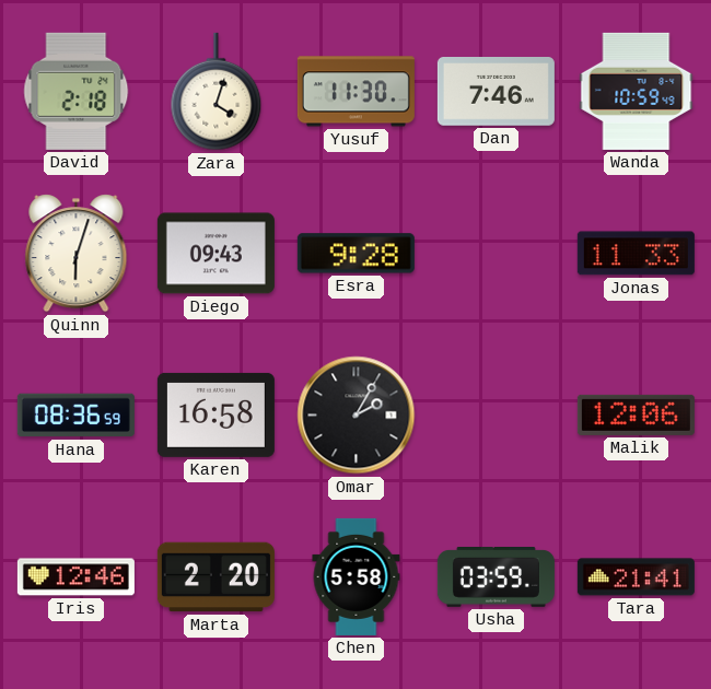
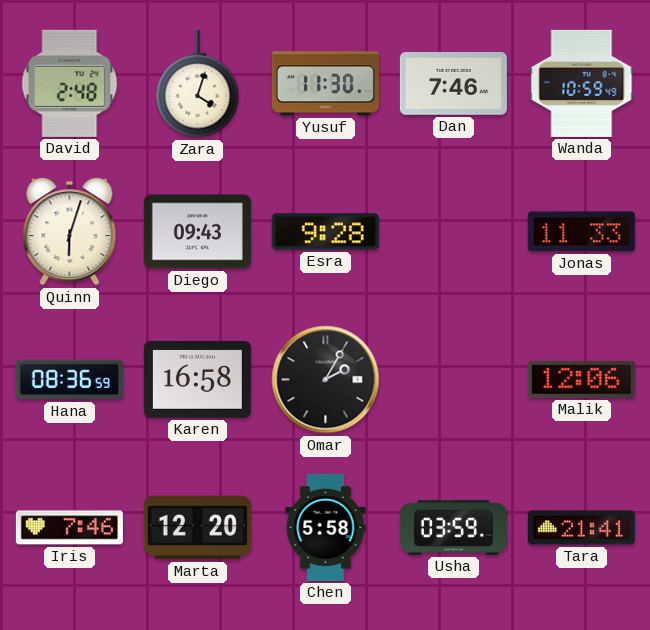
David: 2:18 -> 2:48
Iris: 12:46 -> 7:46
Marta: 2:20 -> 12:20
